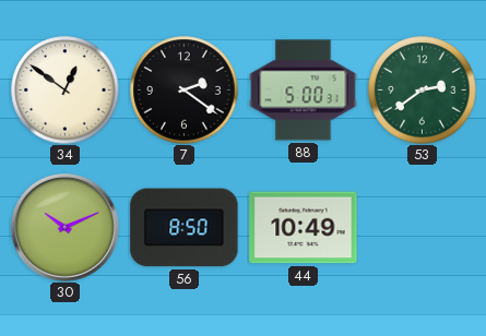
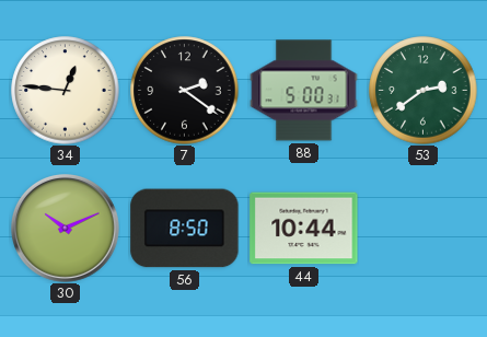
34: 12:51 -> 12:46
44: 10:49 -> 10:44
